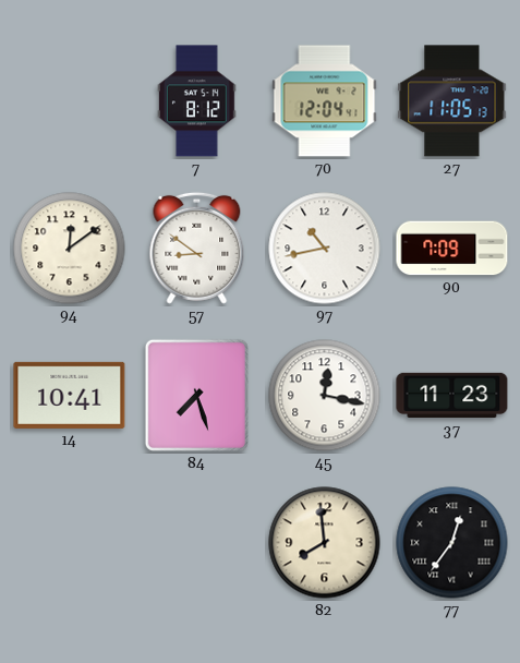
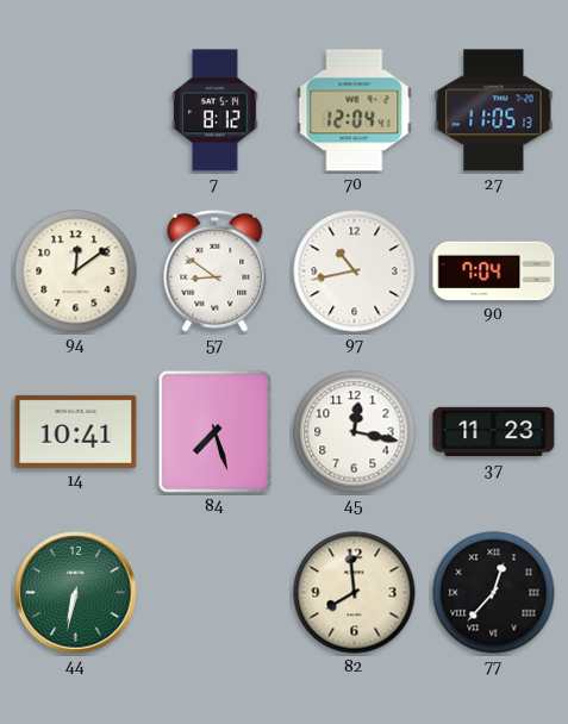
90: 7:09 -> 7:04
44: none -> 6:32
77: 12:36 -> 12:37
